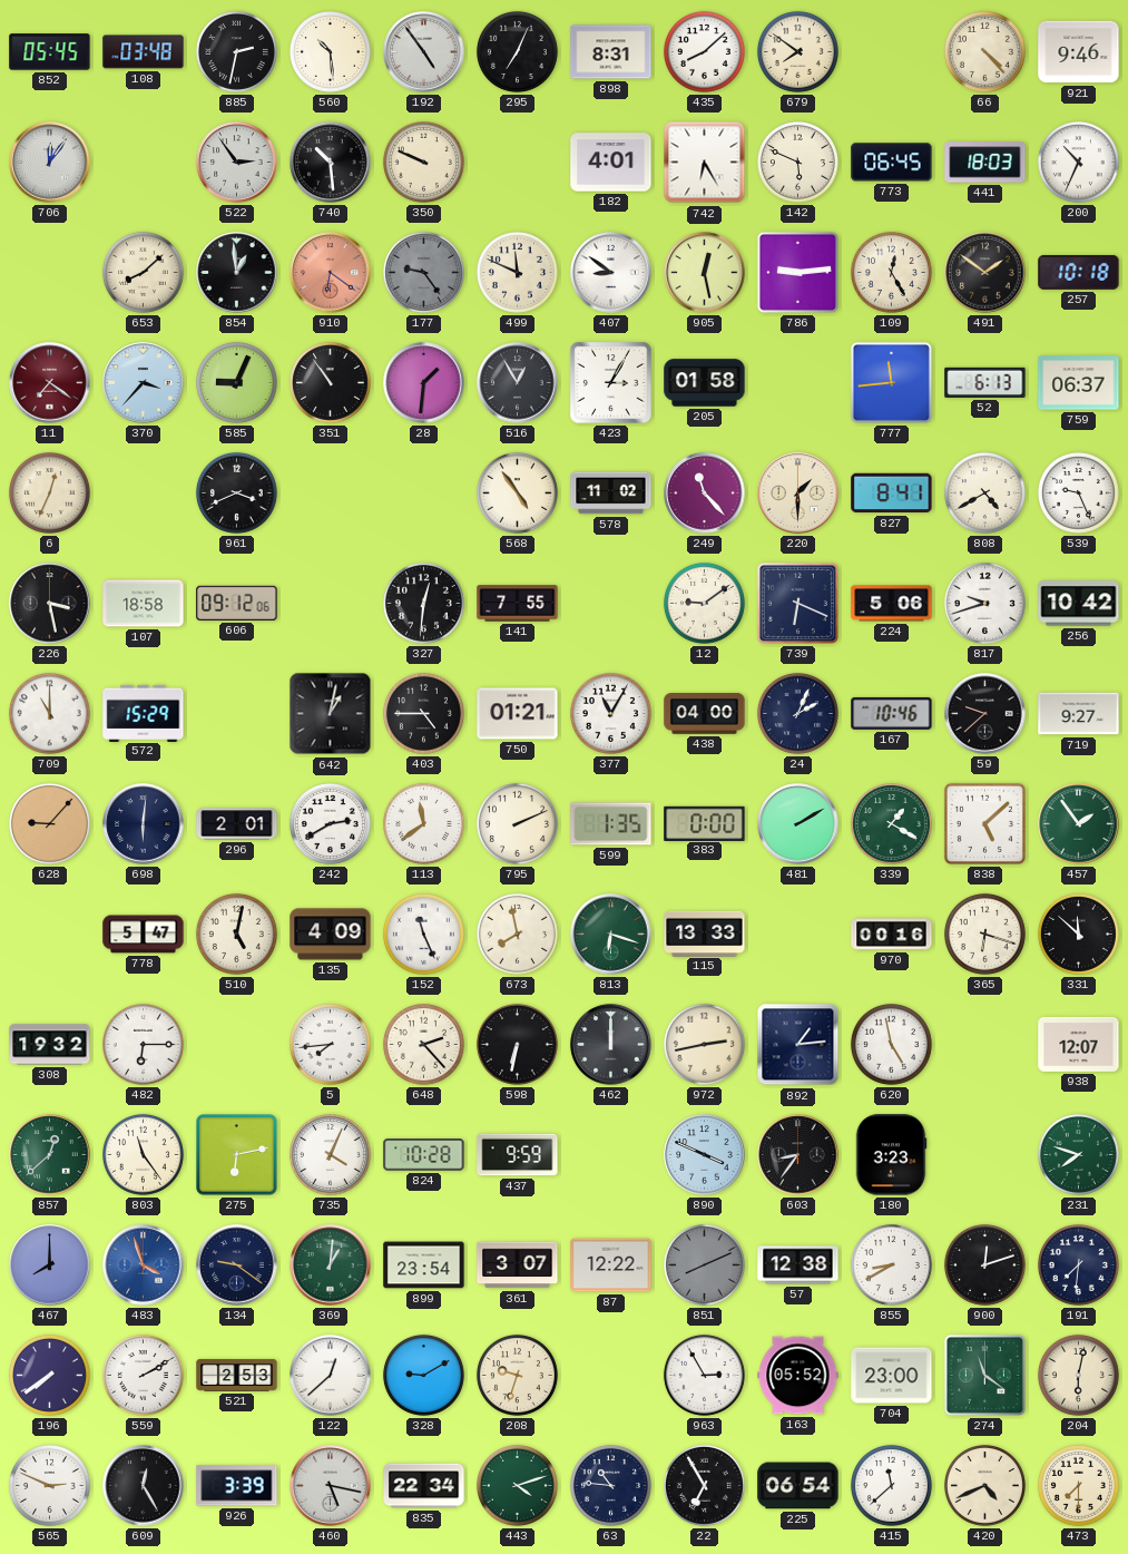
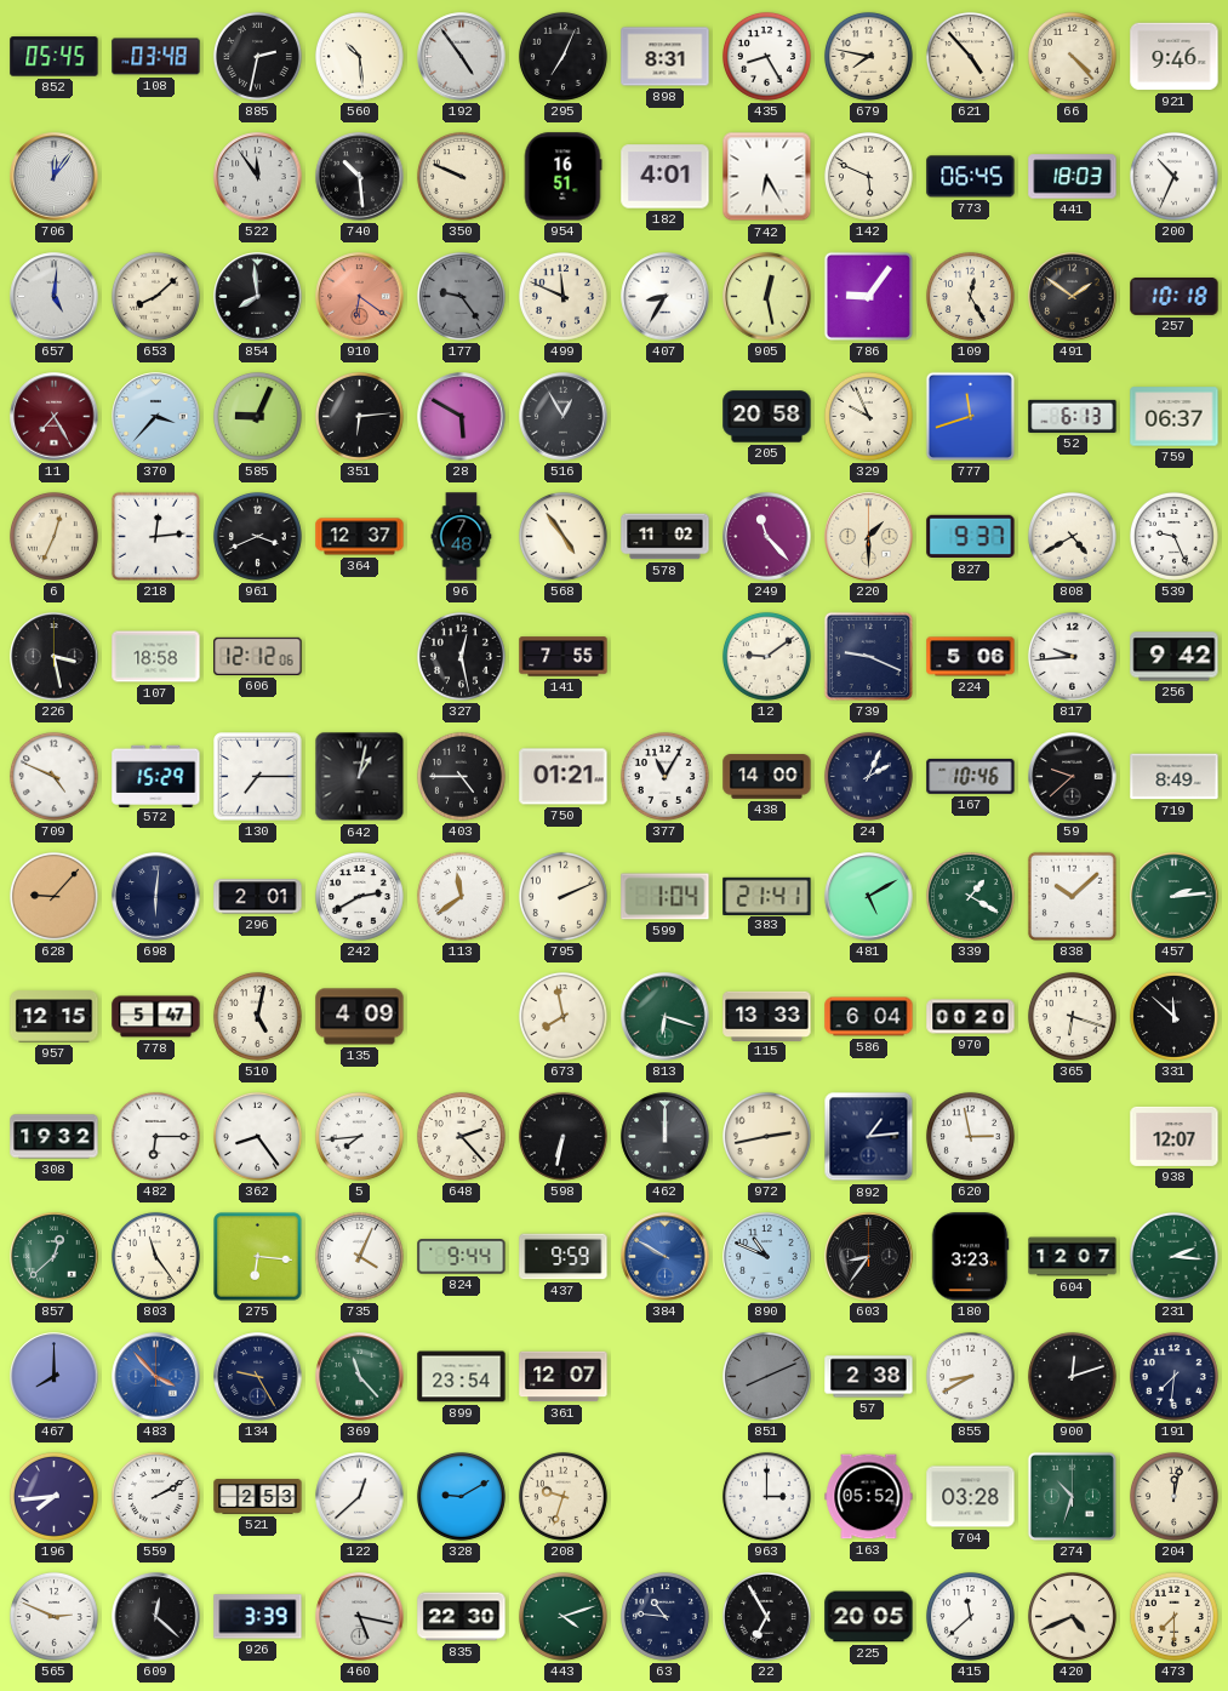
435: 8:08 -> 8:25
679: 7:51 -> 7:47
621: none -> 4:53
522: 2:54 -> 11:54
954: none -> 16:51
657: none -> 5:01
854: 12:59 -> 7:59
407: 8:51 -> 8:35
786: 9:14 -> 9:06
11: 7:21 -> 7:25
351: 10:54 -> 6:14
28: 1:31 -> 5:50
423: 3:05 -> none
205: 01:58 -> 20:58
329: none -> 9:56
777: 11:44 -> 11:42
218: none -> 12:14
364: none -> 12:37
96: none -> 7:48
827: 8:41 -> 9:37
606: 09:12 -> 12:12
327: 12:31 -> 12:28
739: 6:19 -> 9:19
817: 9:42 -> 9:44
256: 10:42 -> 9:42
709: 11:00 -> 4:49
130: none -> 7:15
438: 04:00 -> 14:00
719: 9:27 -> 8:49
599: 1:35 -> 1:04
383: 0:00 -> 21:41
481: 2:10 -> 5:10
838: 5:08 -> 10:08
457: 1:54 -> 2:14
957: none -> 12:15
152: 11:26 -> none
586: none -> 6:04
970: 00:16 -> 00:20
362: none -> 8:24
620: 4:58 -> 2:58
275: 6:13 -> 6:16
824: 10:28 -> 9:44
384: none -> 9:50
890: 3:49 -> 10:49
604: none -> 12:07
231: 7:48 -> 2:16
483: 3:57 -> 3:53
134: 9:21 -> 9:25
369: 1:01 -> 11:23
361: 3:07 -> 12:07
87: 12:22 -> none
57: 12:38 -> 2:38
196: 7:39 -> 7:44
963: 2:55 -> 3:00
704: 23:00 -> 03:28
274: 11:21 -> 10:33
204: 6:02 -> 12:02
609: 12:25 -> 12:22
835: 22:34 -> 22:30
225: 06:54 -> 20:05
